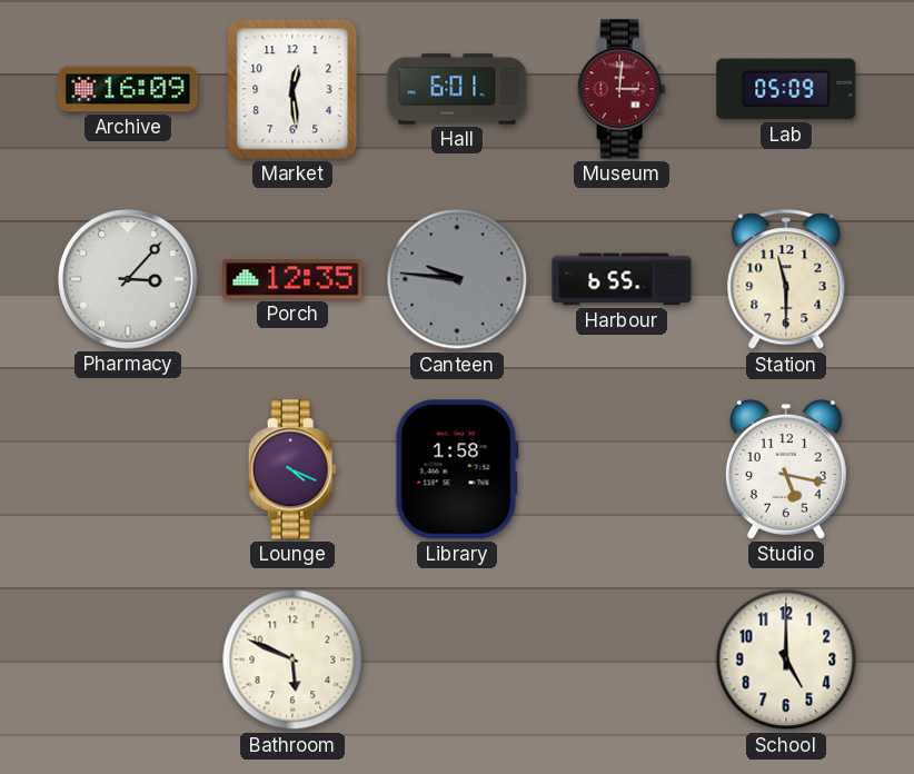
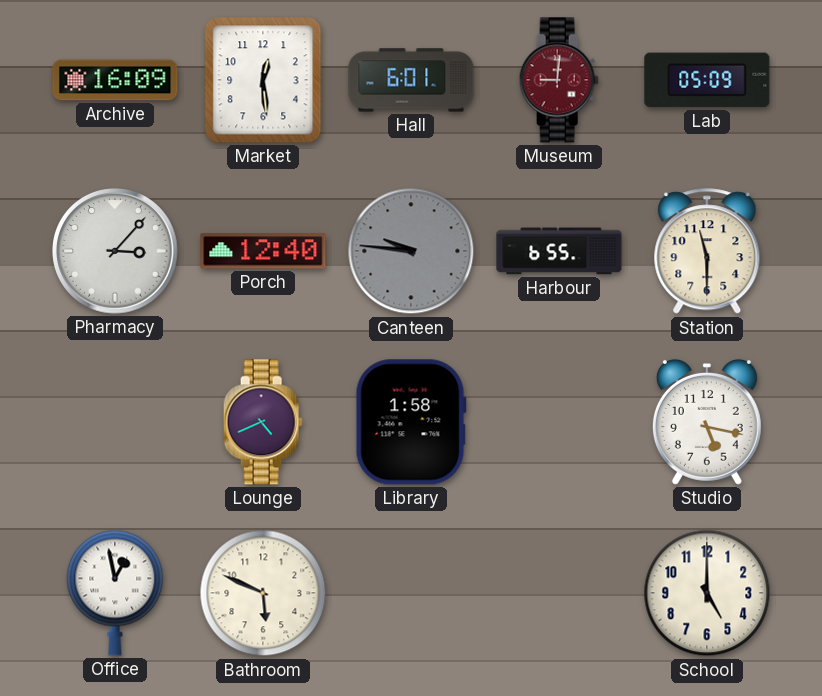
Museum: 3:01 -> 9:01
Porch: 12:35 -> 12:40
Lounge: 4:19 -> 4:41
Office: none -> 12:58
